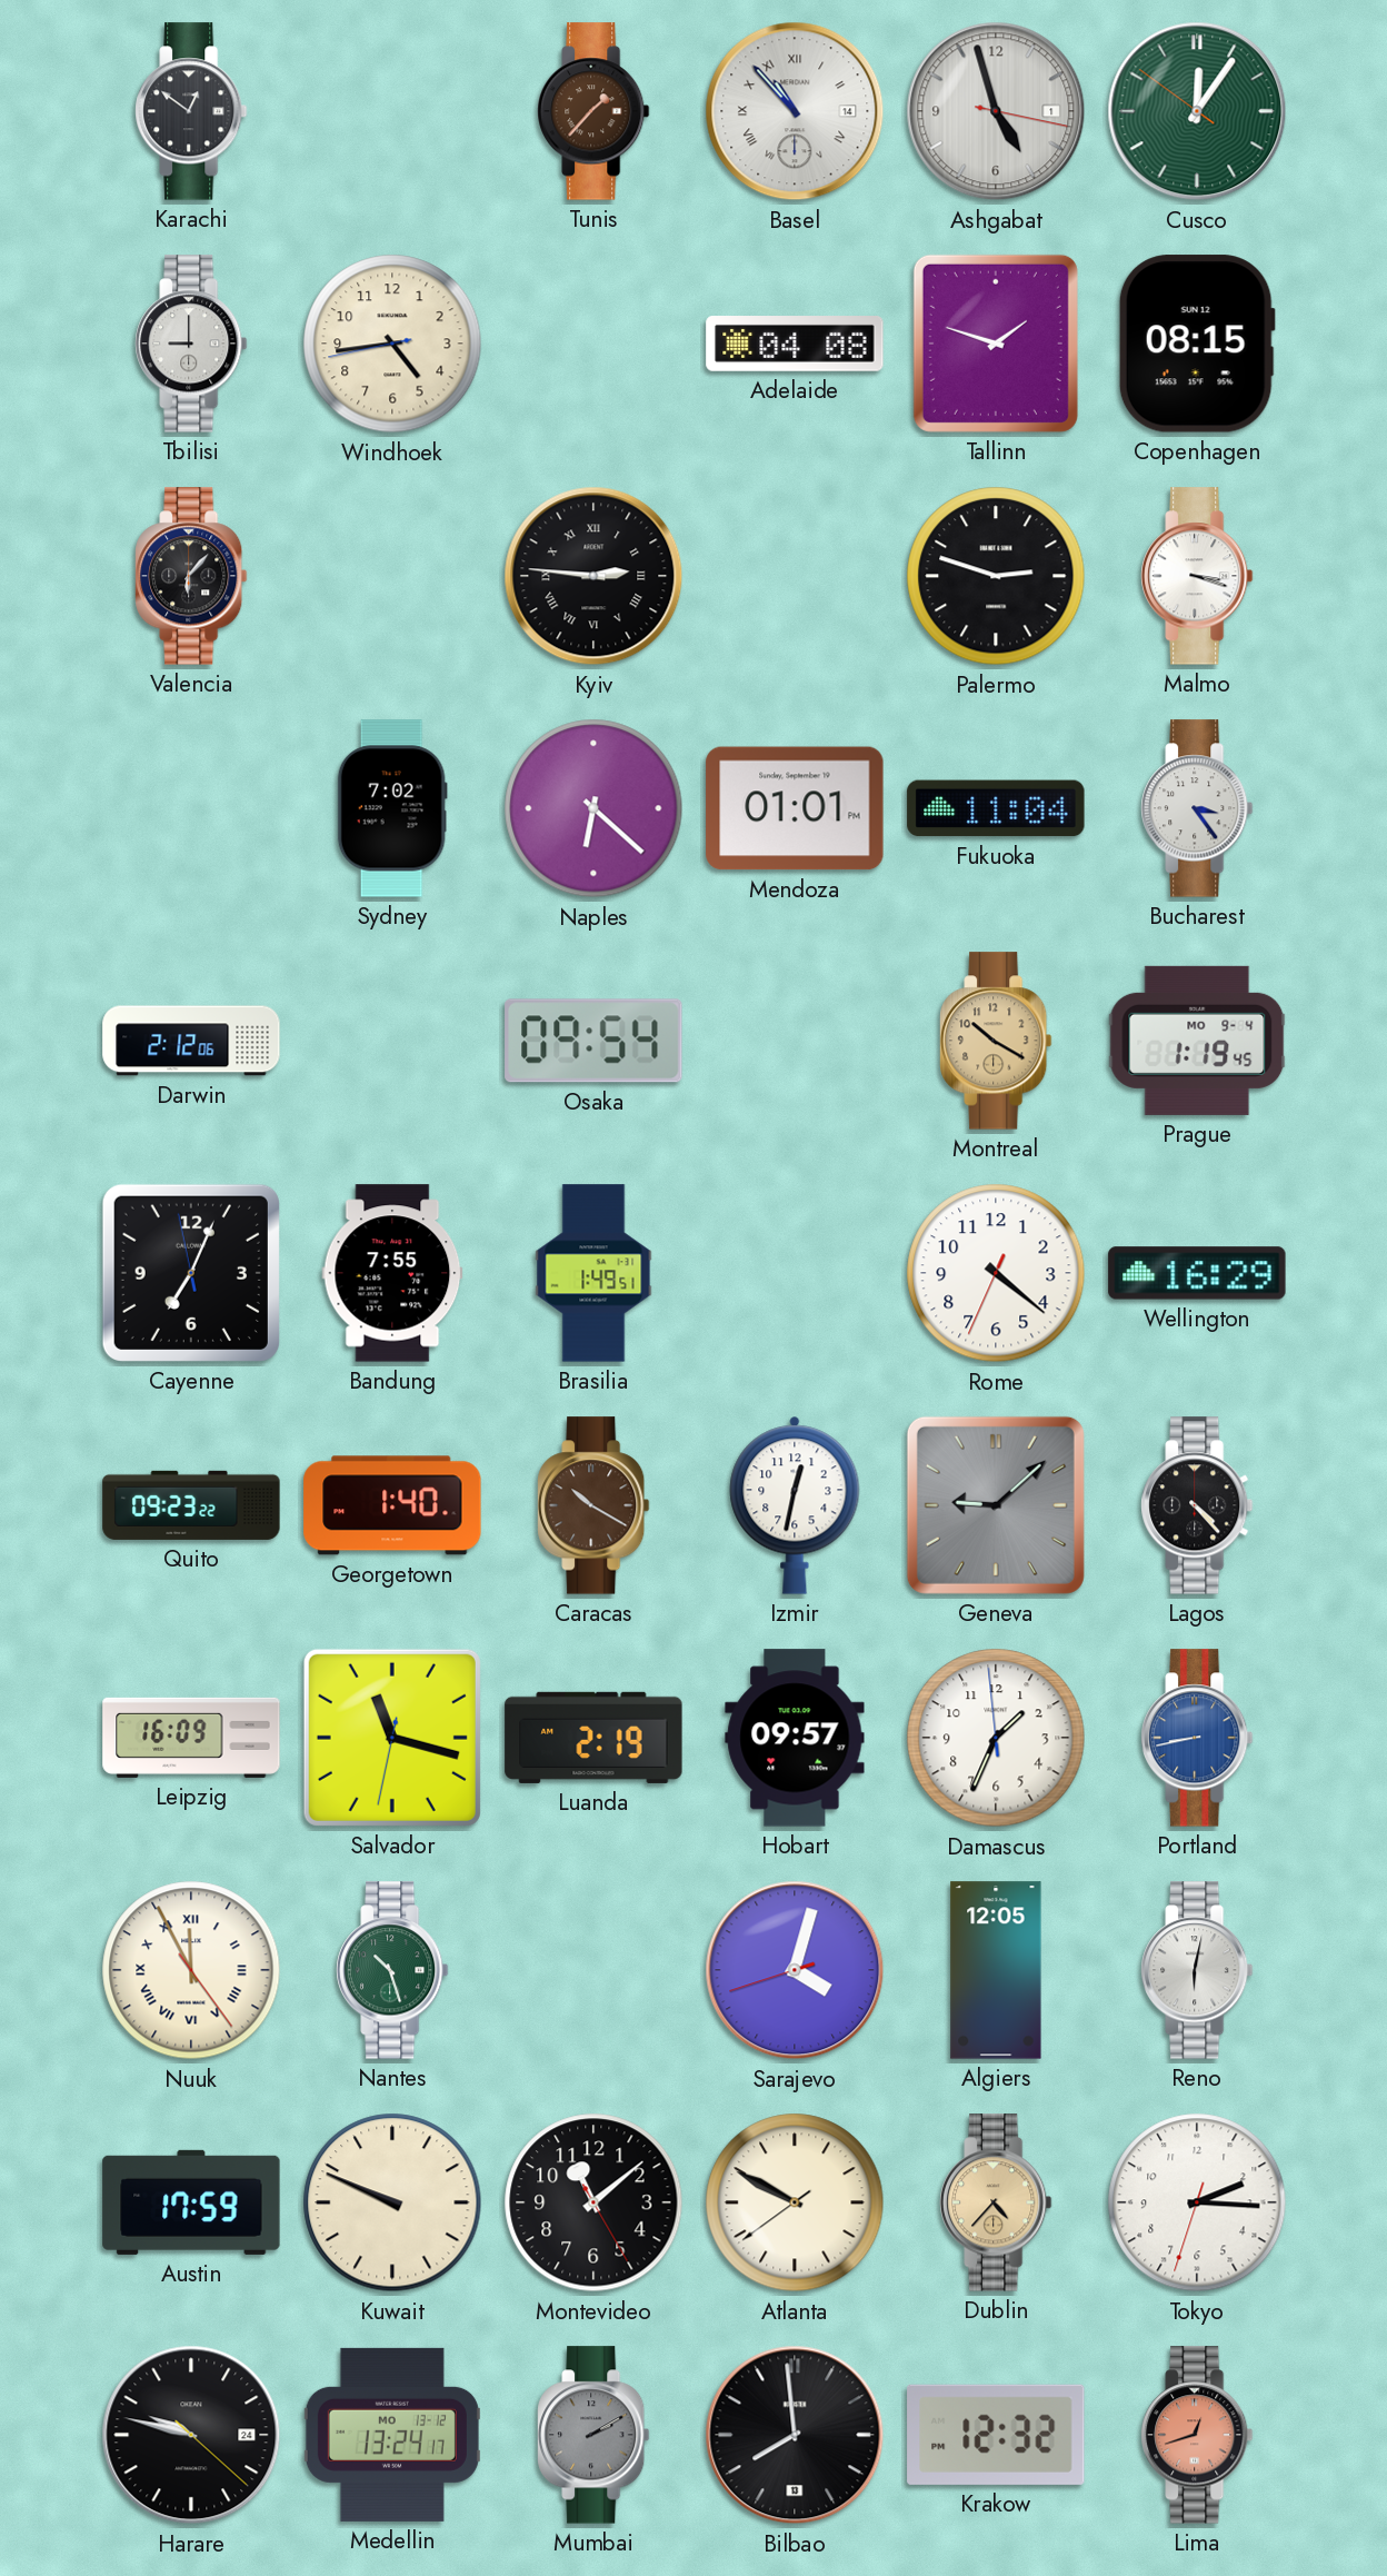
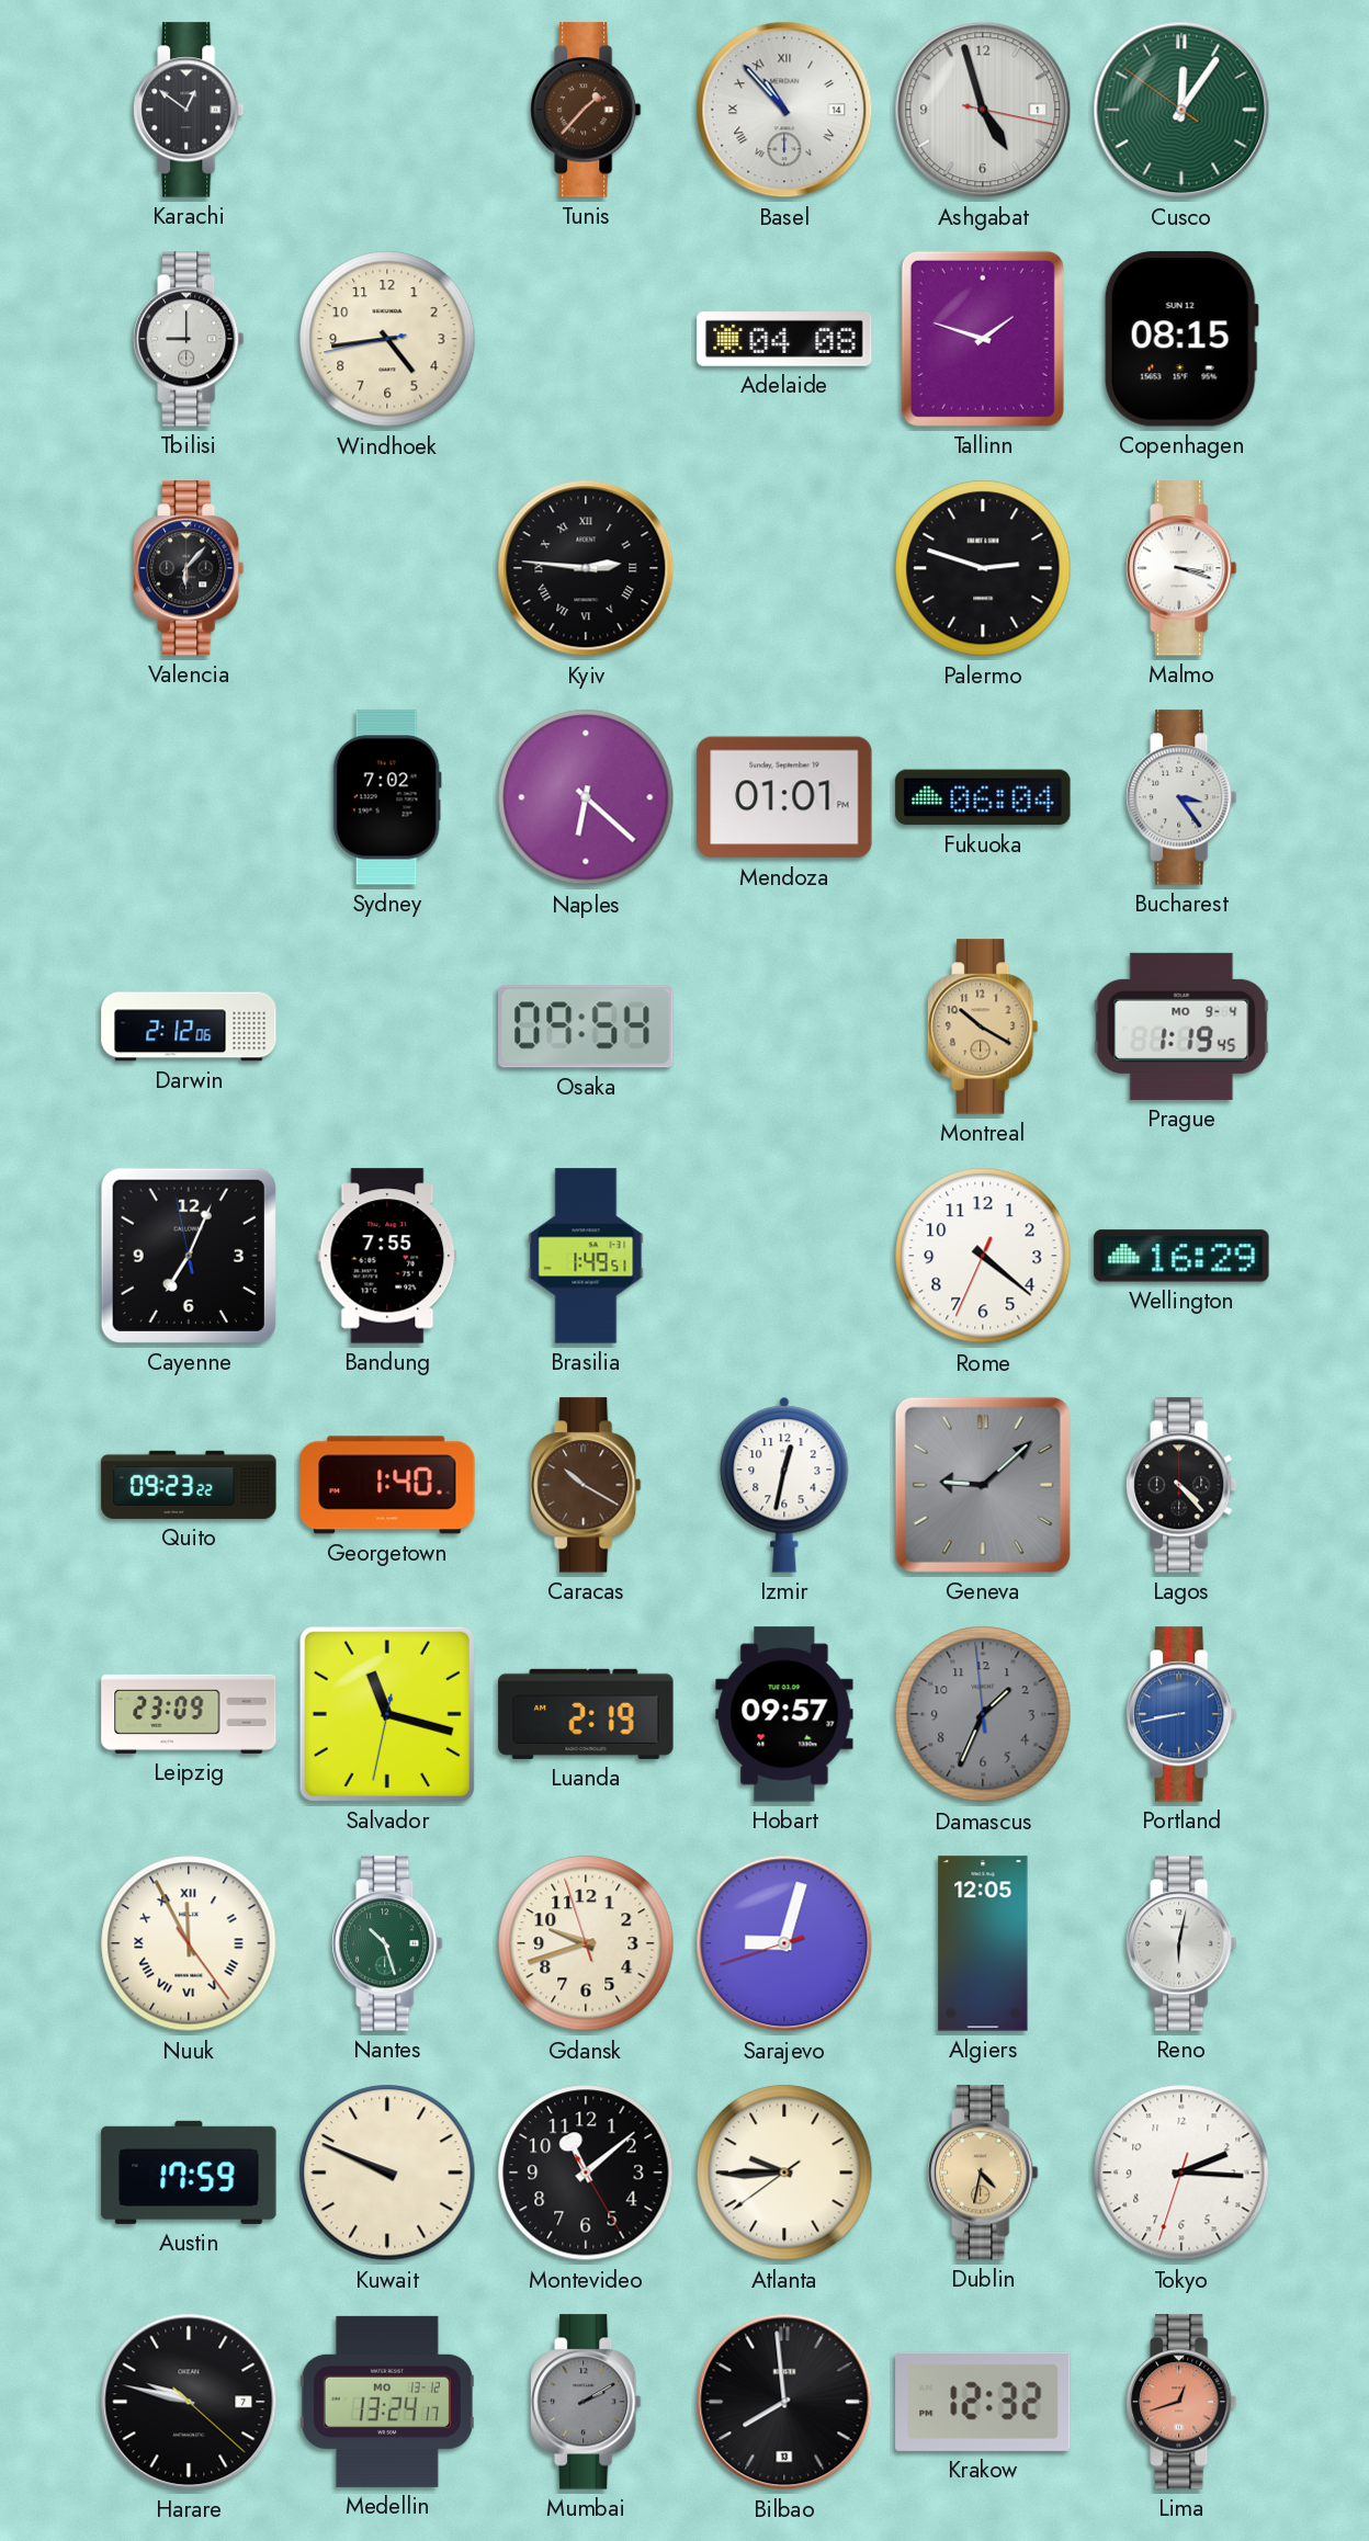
Fukuoka: 11:04 -> 06:04
Leipzig: 16:09 -> 23:09
Damascus dial: white -> grey
Gdansk: none -> 9:41
Sarajevo: 4:02 -> 9:02
Atlanta: 9:49 -> 9:44
Dublin: 4:37 -> 4:32
Harare date: 24 -> 7
